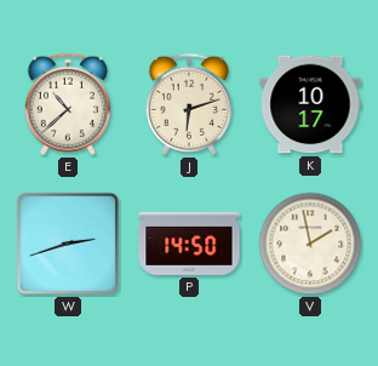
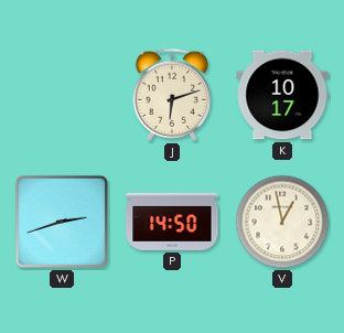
E: 10:38 -> none
V: 1:58 -> 12:58
